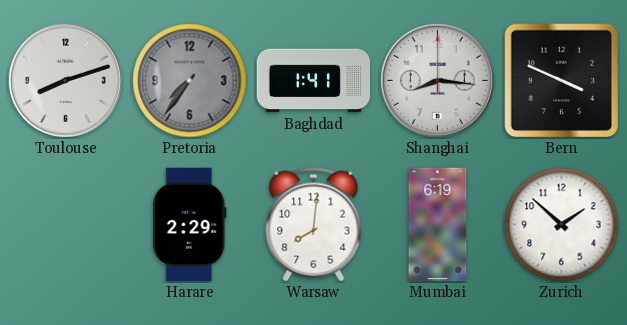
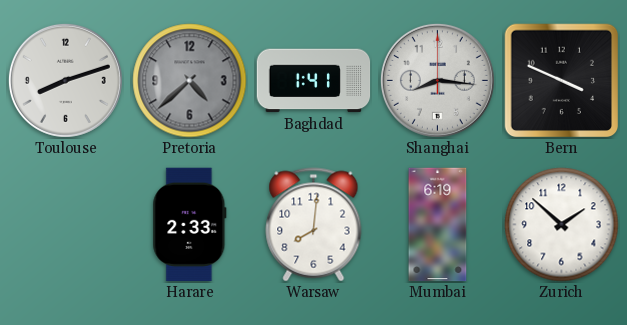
Pretoria: 7:36 -> 4:38
Harare: 2:29 -> 2:33
